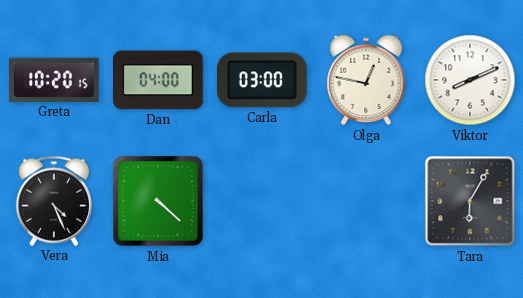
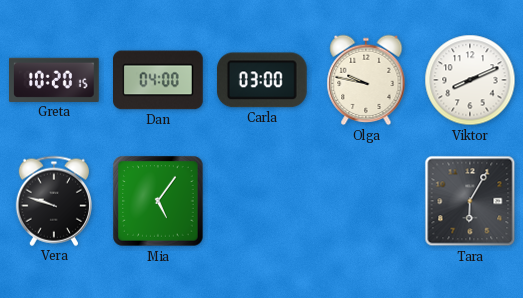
Olga: 12:47 -> 9:47
Vera: 4:26 -> 9:48
Mia: 4:22 -> 5:06
